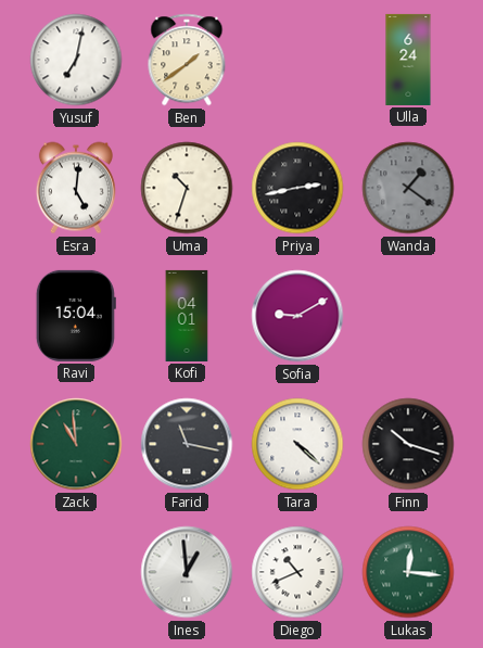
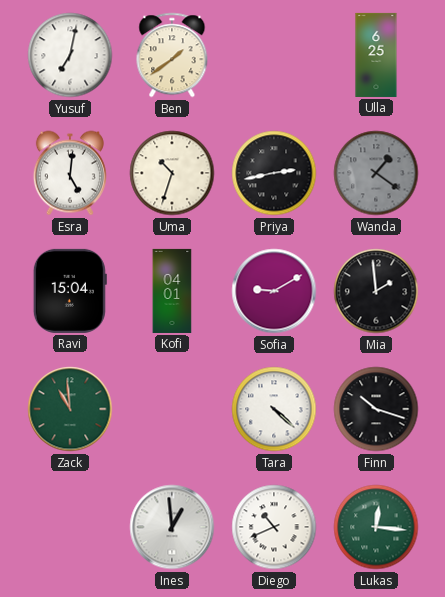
Ulla: 6:24 -> 6:25
Mia: none -> 1:59
Farid: 11:17 -> none
